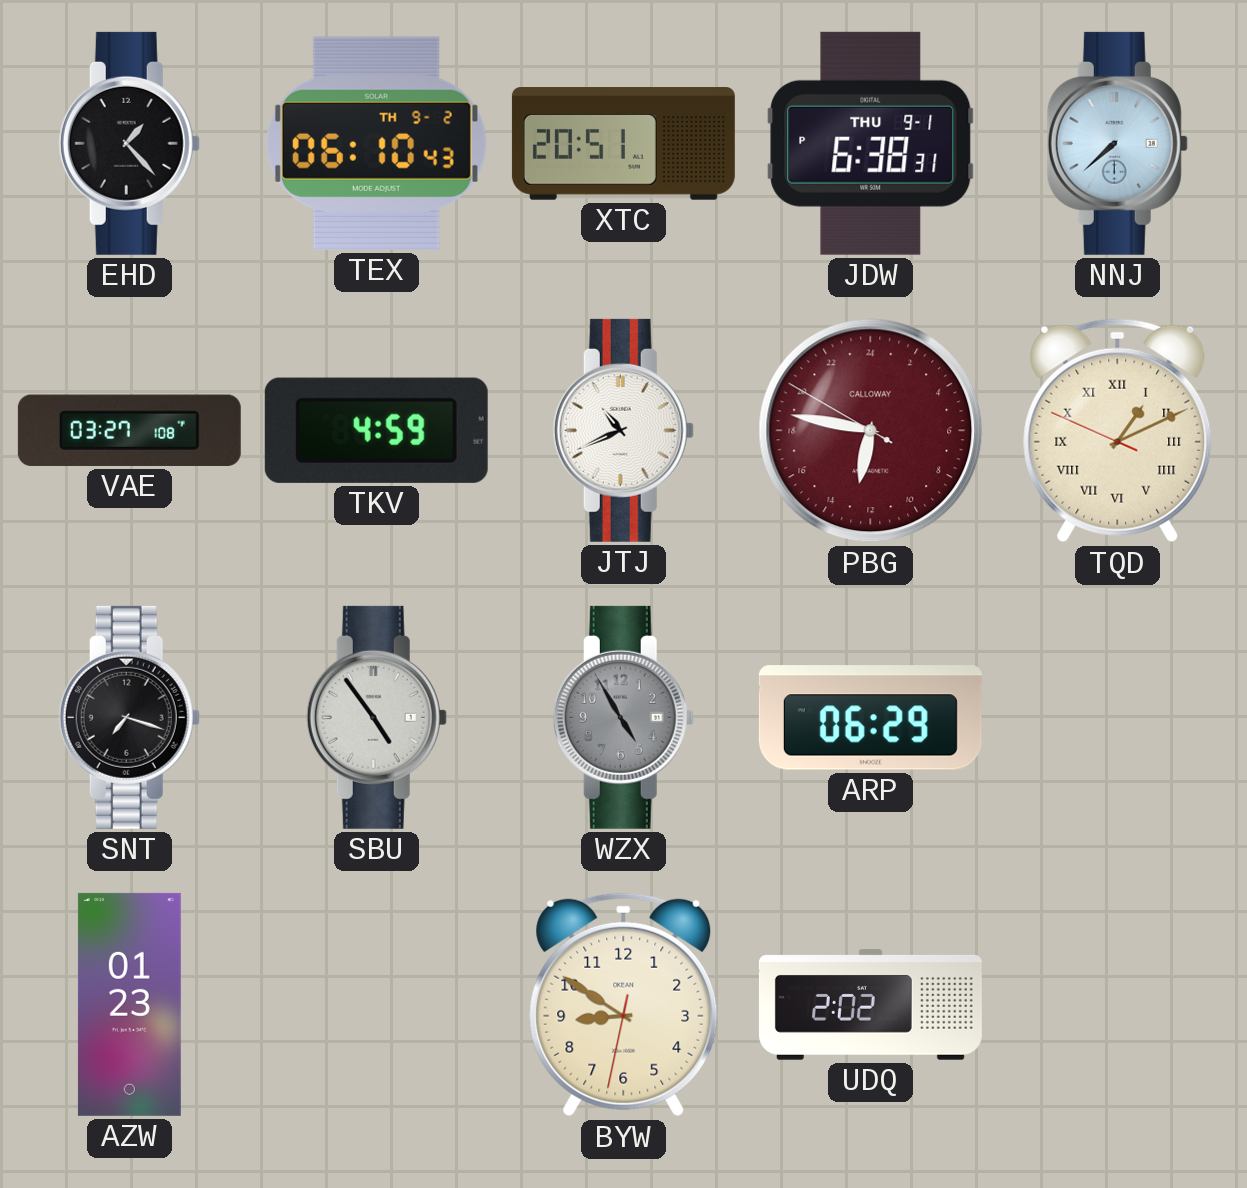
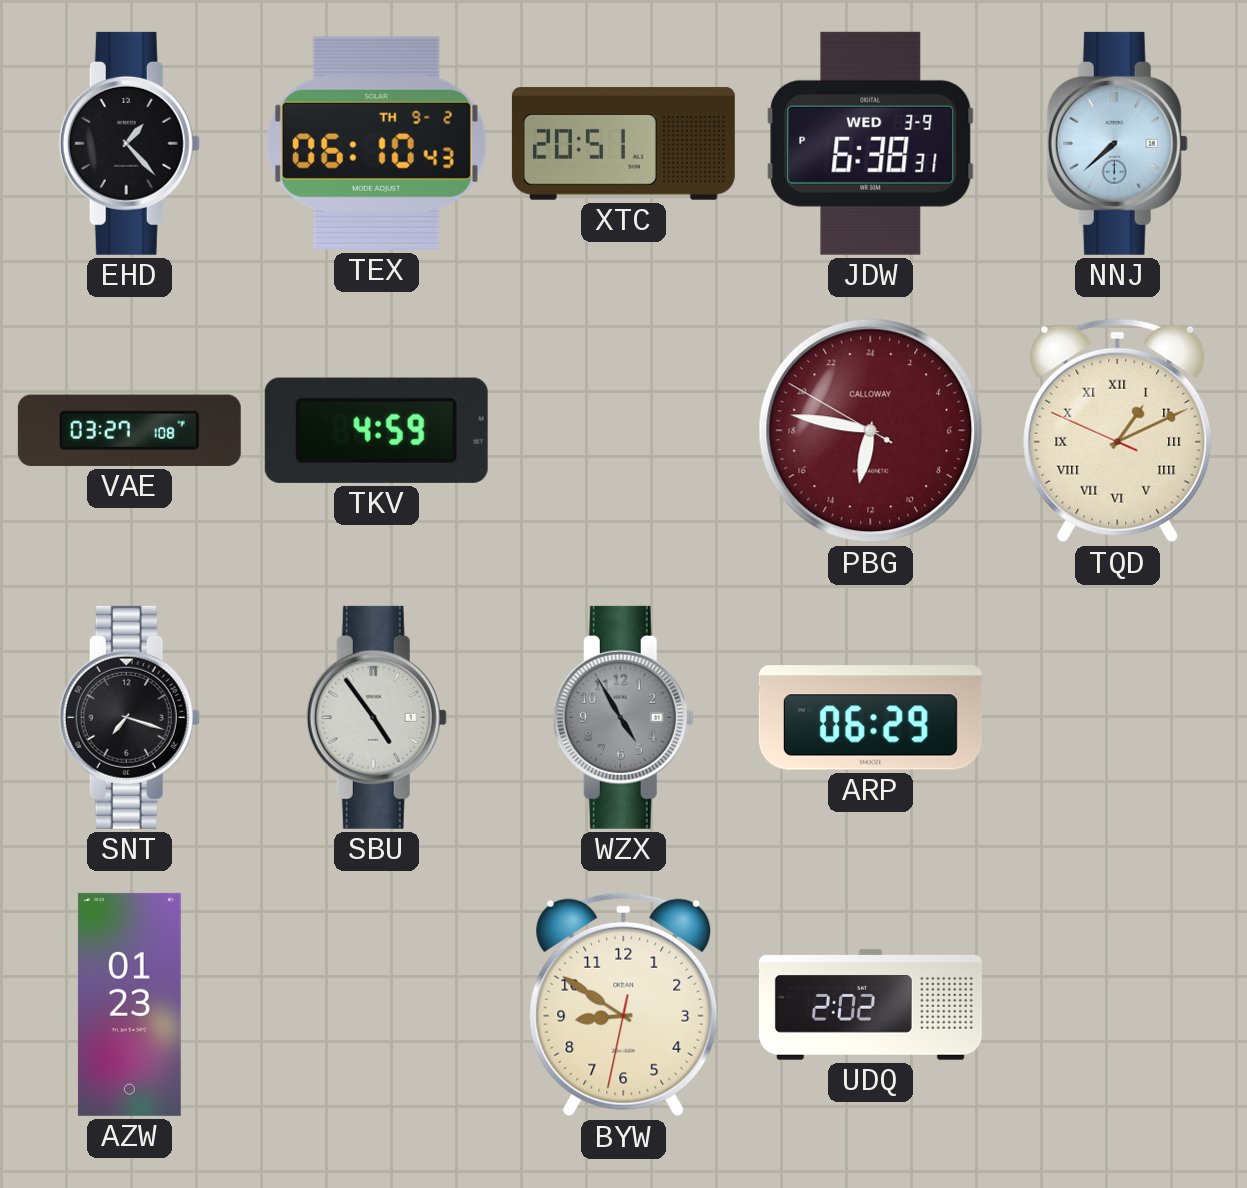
JDW date: THU 9-1 -> WED 3-9
JTJ: 10:41 -> none
